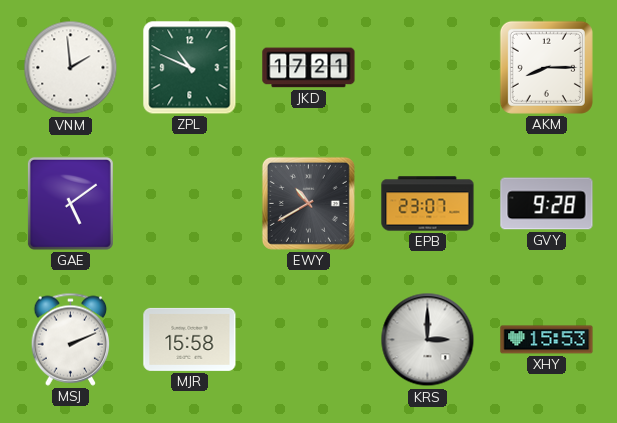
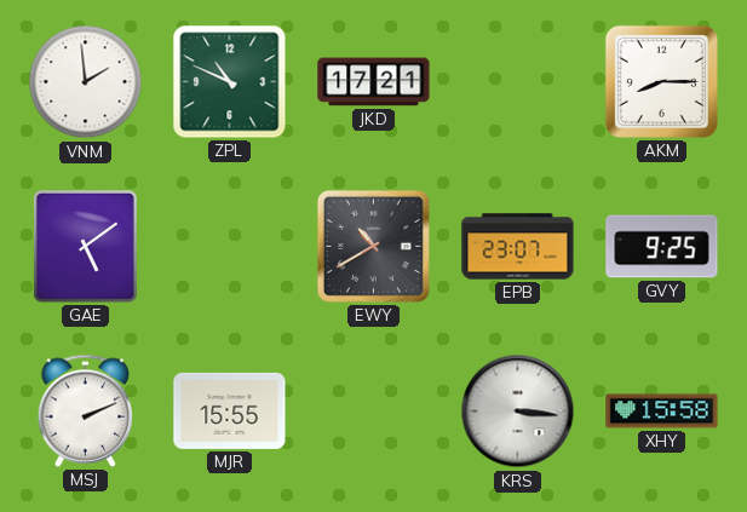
GVY: 9:28 -> 9:25
MJR: 15:58 -> 15:55
KRS: 3:00 -> 3:16
XHY: 15:53 -> 15:58
